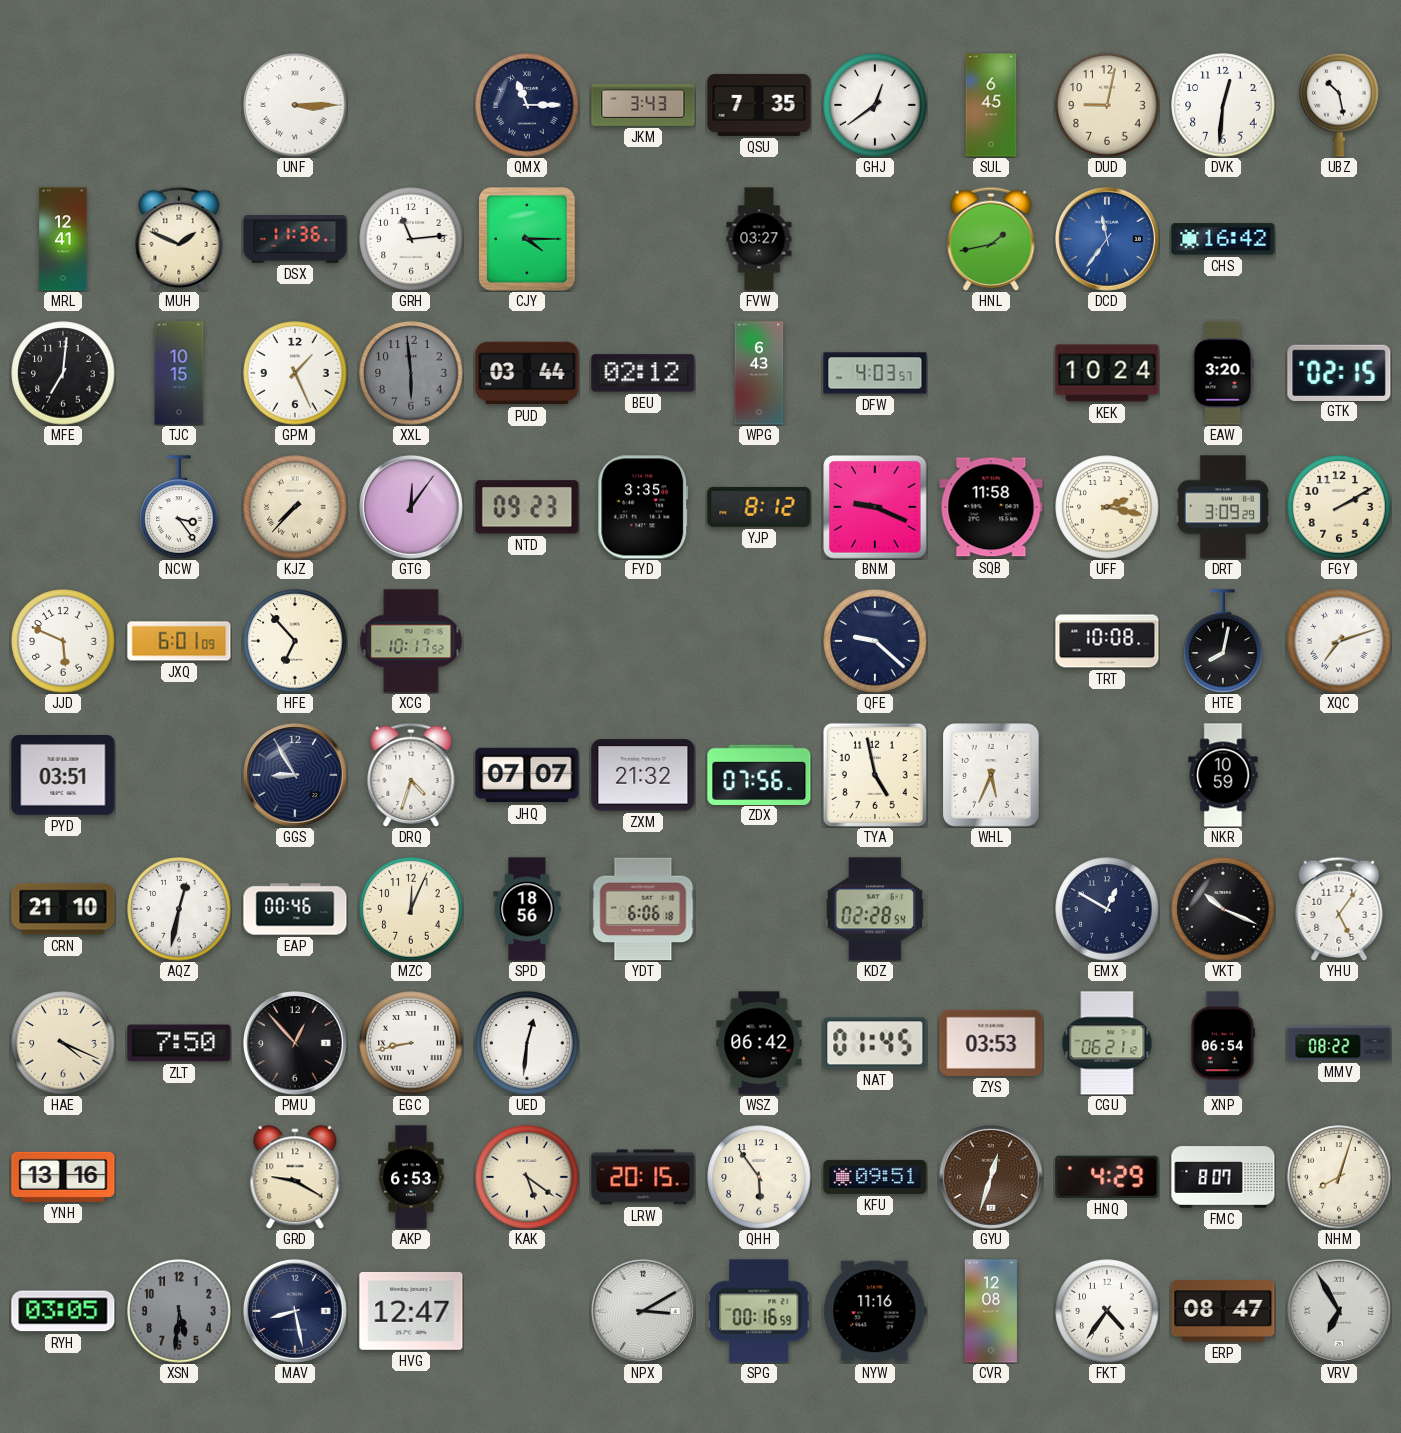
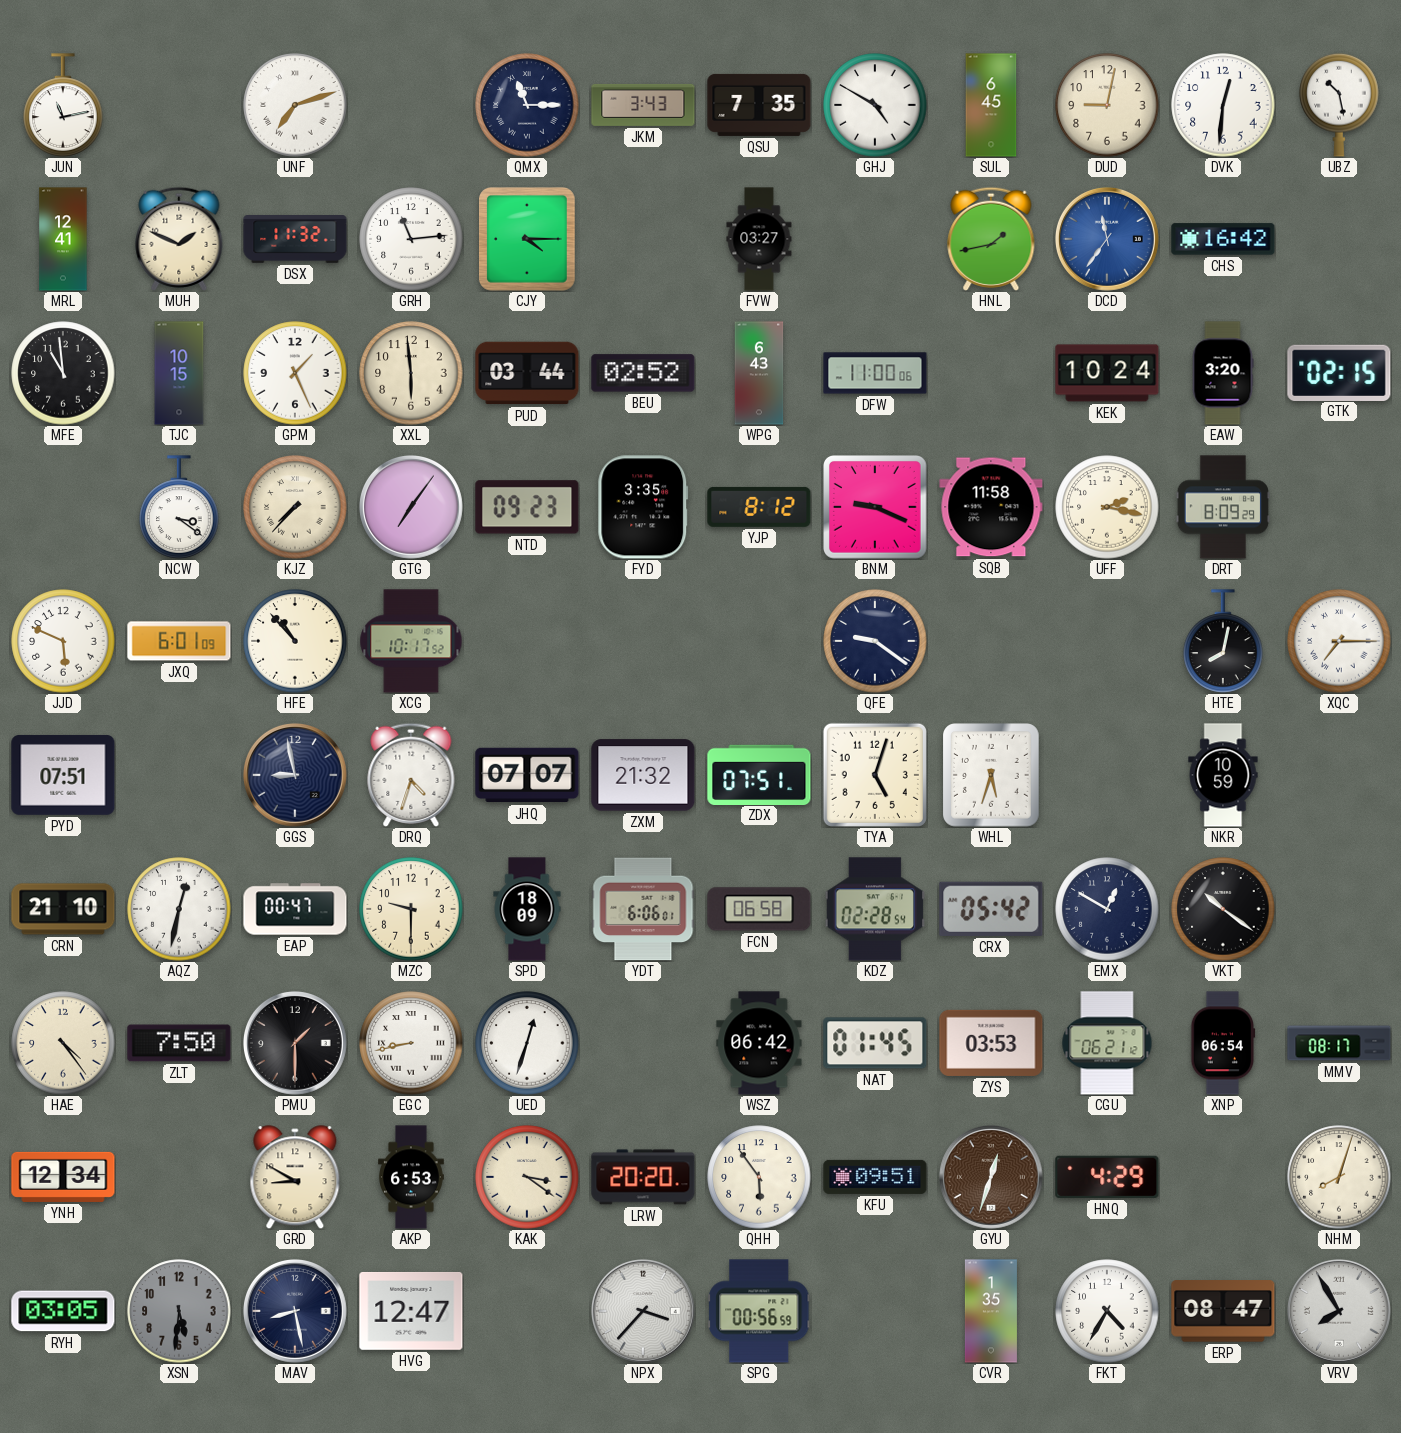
JUN: none -> 11:13
UNF: 3:15 -> 7:12
GHJ: 12:39 -> 4:50
DSX: 11:36 -> 11:32
MFE: 7:01 -> 10:59
XXL dial: grey -> cream
BEU: 02:12 -> 02:52
DFW: 4:03 -> 11:00
NCW: 3:24 -> 3:21
GTG: 12:06 -> 7:06
DRT: 3:09 -> 8:09
FGY: 2:10 -> none
HFE: 6:53 -> 10:53
QFE: 9:22 -> 9:21
TRT: 10:08 -> none
XQC: 7:12 -> 7:15
PYD: 03:51 -> 07:51
GGS: 8:55 -> 8:58
ZDX: 07:56 -> 07:51
TYA: 4:58 -> 5:03
WHL: 5:34 -> 5:33
EAP: 00:46 -> 00:47
MZC: 12:04 -> 9:30
SPD: 18:56 -> 18:09
YDT: 6:06:18 -> 6:06:01
FCN: none -> 06:58
CRX: none -> 05:42
VKT: 10:19 -> 10:21
YHU: 5:06 -> none
HAE: 4:19 -> 4:24
PMU: 12:53 -> 1:30
UED: 12:31 -> 12:33
MMV: 08:22 -> 08:17
YNH: 13:16 -> 12:34
GRD: 9:20 -> 8:50
KAK: 5:21 -> 3:21
LRW: 20:15 -> 20:20
FMC: 8:07 -> none
NPX: 3:10 -> 3:37
SPG: 00:16 -> 00:56
NYW: 11:16 -> none
CVR: 12:08 -> 1:35
FKT: 4:36 -> 4:35
VRV: 6:55 -> 7:55
